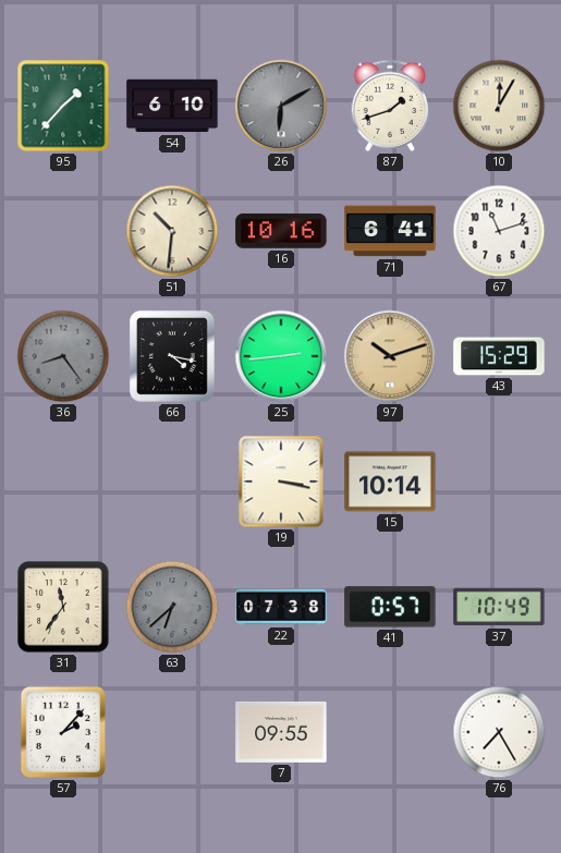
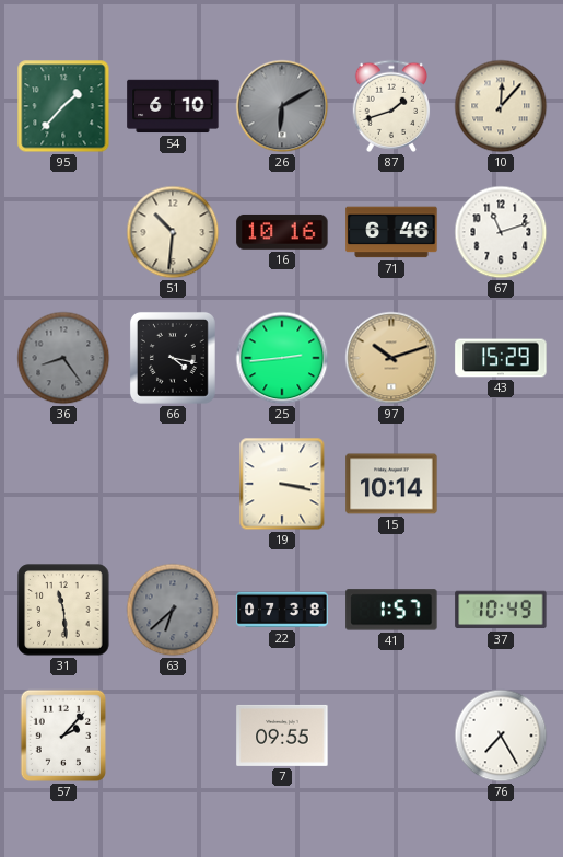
10: 12:05 -> 12:07
71: 6:41 -> 6:46
31: 11:36 -> 11:29
41: 0:57 -> 1:57
